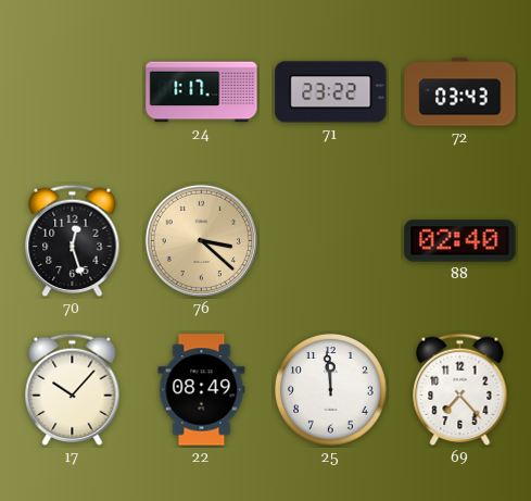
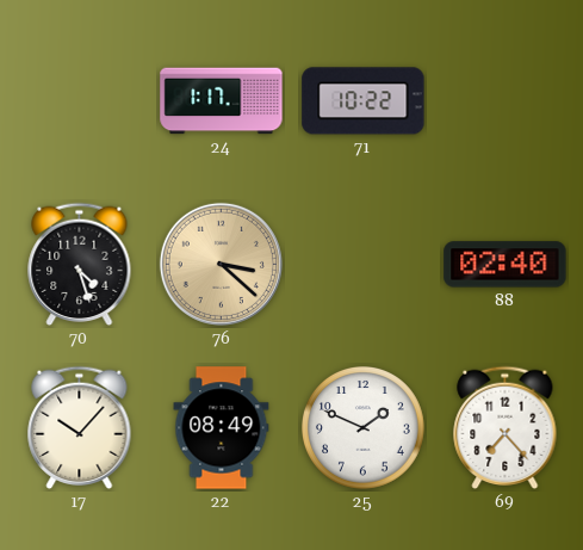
71: 23:22 -> 10:22
72: 03:43 -> none
70: 12:27 -> 4:27
25: 11:59 -> 1:49
